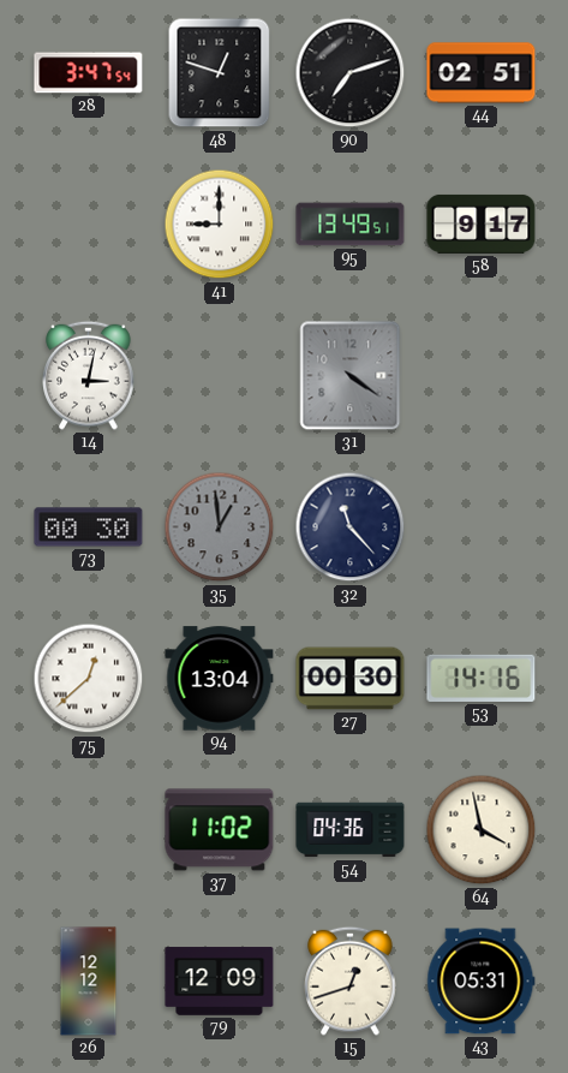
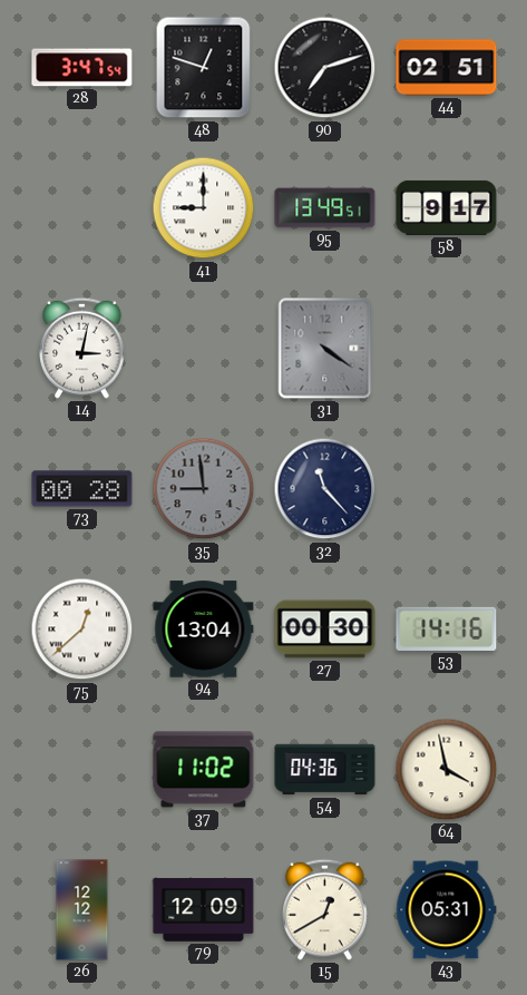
73: 00:30 -> 00:28
35: 12:59 -> 8:59
15: 12:42 -> 12:40
